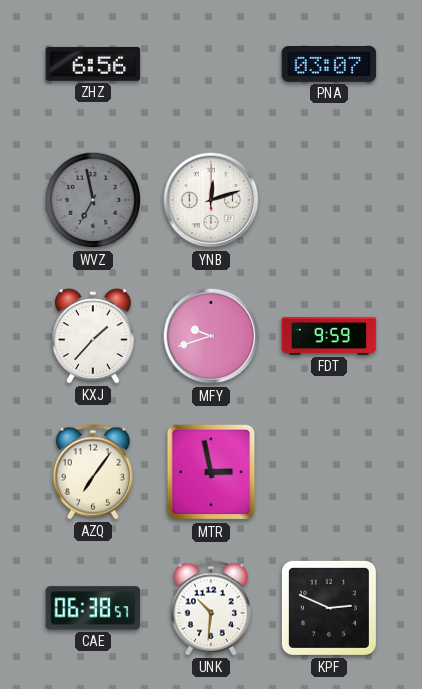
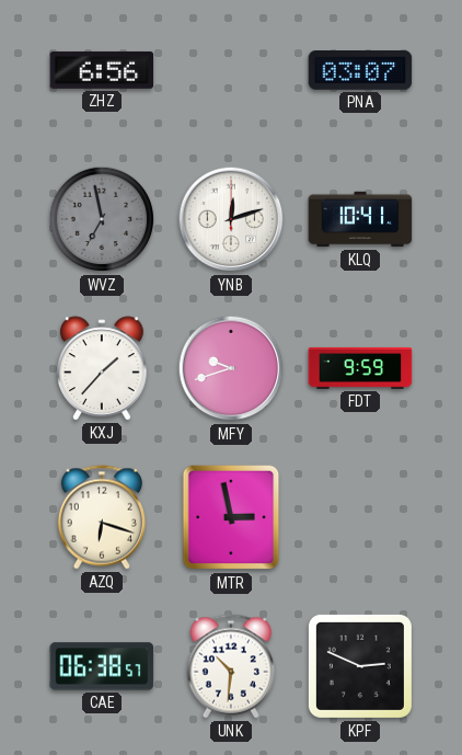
KLQ: none -> 10:41
AZQ: 7:06 -> 6:18
